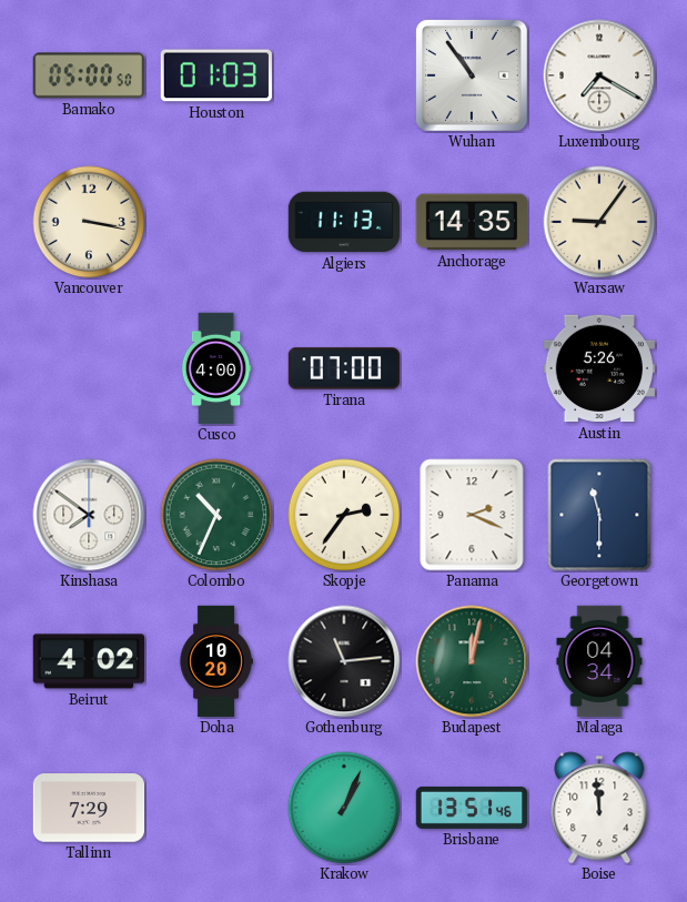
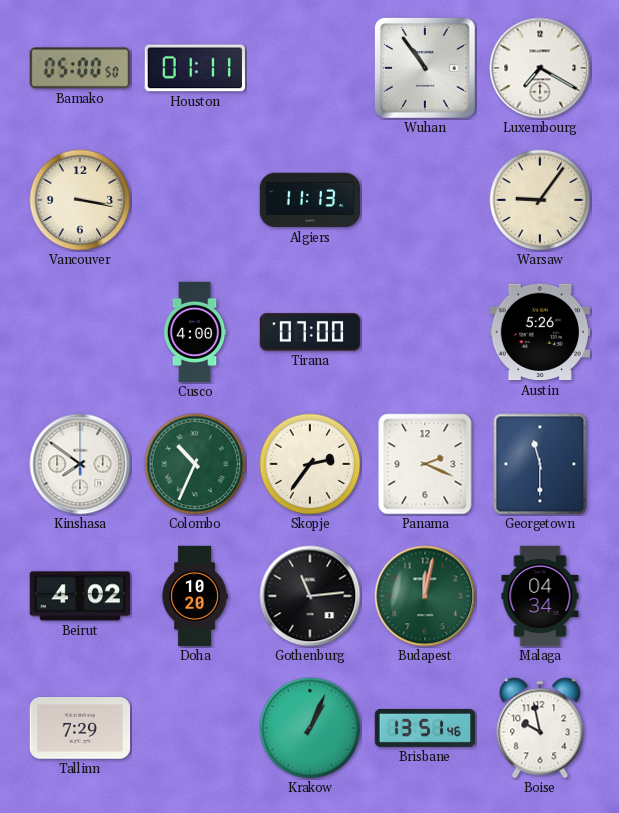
Houston: 01:03 -> 01:11
Anchorage: 14:35 -> none
Boise: 11:59 -> 9:58
